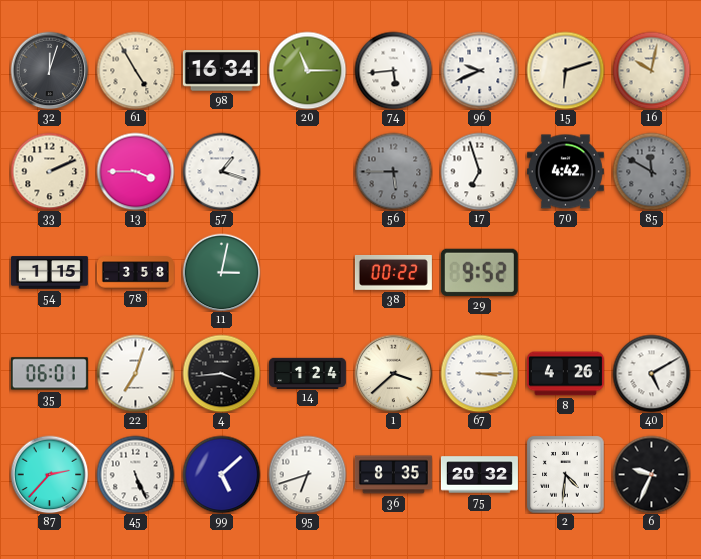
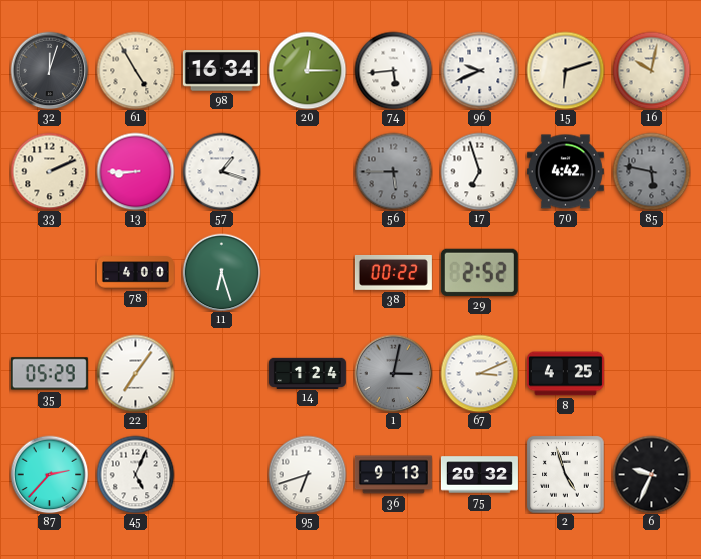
20: 11:15 -> 12:15
13: 3:45 -> 8:45
85: 11:50 -> 5:47
54: 1:15 -> none
78: 3:58 -> 4:00
11: 3:02 -> 6:27
29: 9:52 -> 2:52
35: 06:01 -> 05:29
22: 7:03 -> 7:06
4: 3:44 -> none
1: 3:38 -> 3:02
1 dial: cream -> grey
67: 3:15 -> 3:11
8: 4:26 -> 4:25
40: 5:10 -> none
45: 5:26 -> 5:04
99: 5:08 -> none
36: 8:35 -> 9:13
2: 4:31 -> 4:57
